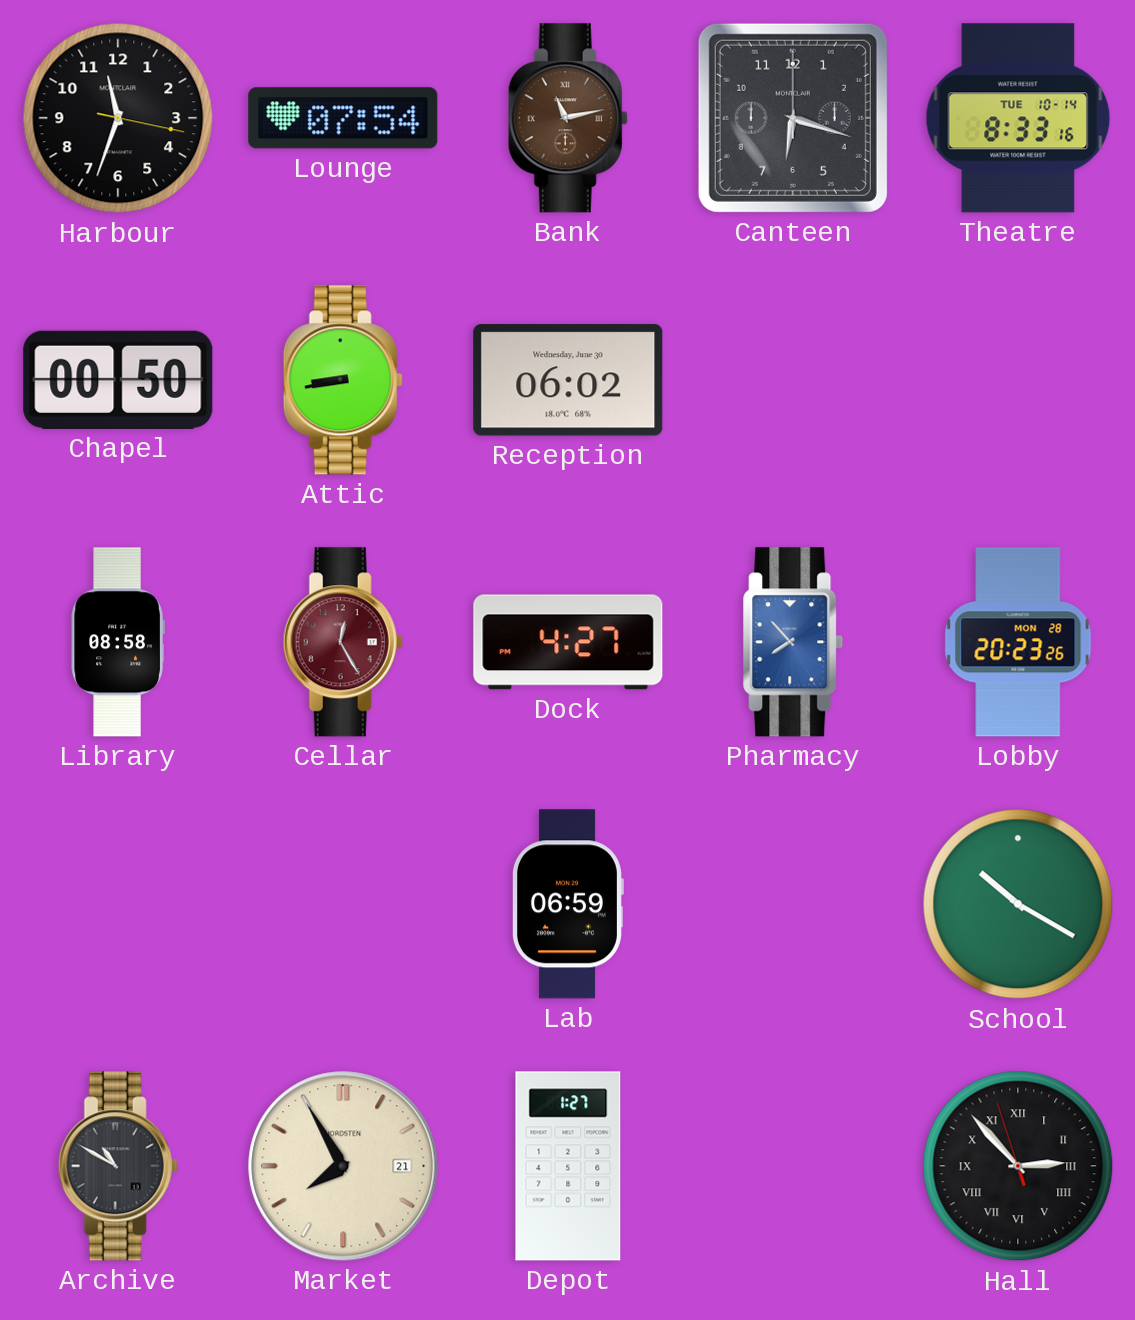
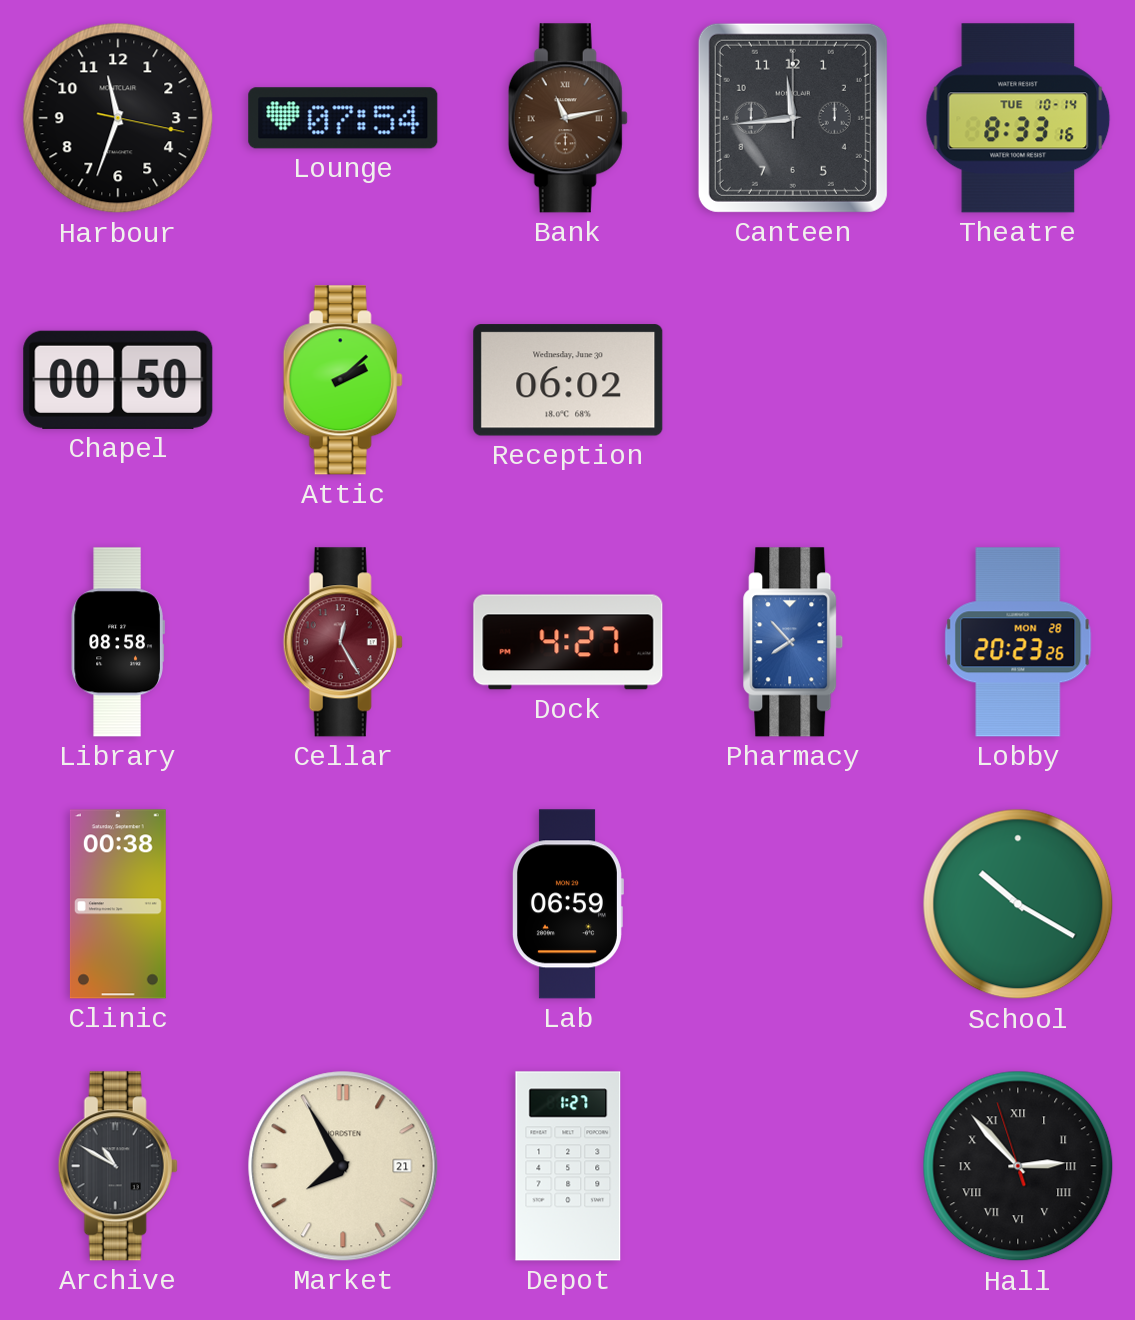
Canteen: 6:18 -> 11:44
Attic: 8:43 -> 2:08
Clinic: none -> 00:38
